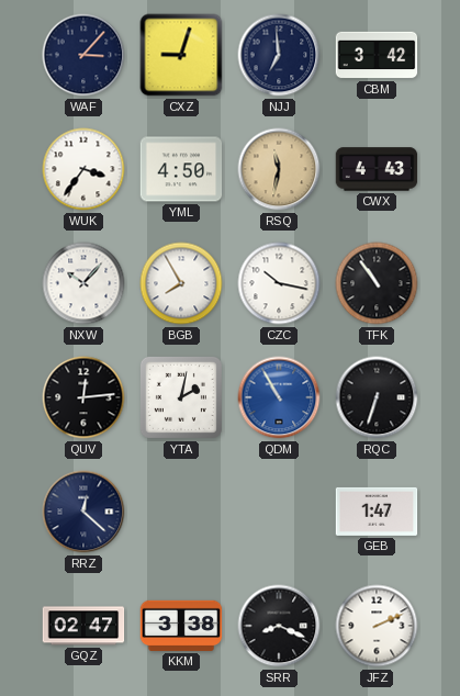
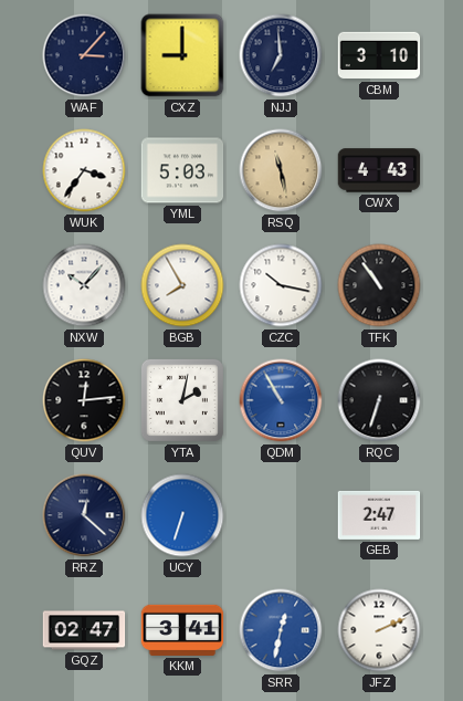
CXZ: 9:03 -> 9:00
CBM: 3:42 -> 3:10
YML: 4:50 -> 5:03
RSQ: 11:32 -> 11:28
UCY: none -> 6:33
GEB: 1:47 -> 2:47
KKM: 3:38 -> 3:41
SRR: 8:19 -> 12:32
SRR dial: black -> blue
